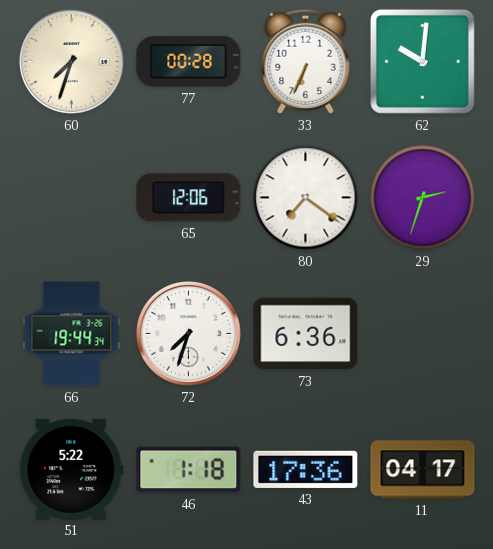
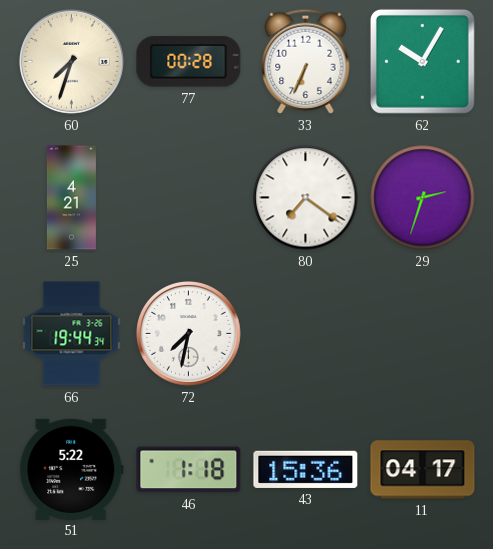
62: 10:01 -> 10:05
25: none -> 4:21
65: 12:06 -> none
72: 7:33 -> 7:32
73: 6:36 -> none
43: 17:36 -> 15:36
